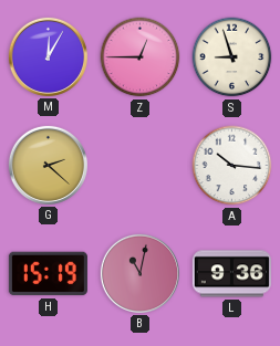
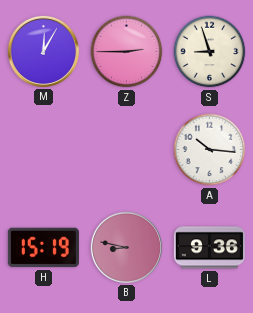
Z: 12:45 -> 2:45
G: 2:22 -> none
B: 11:02 -> 8:47
